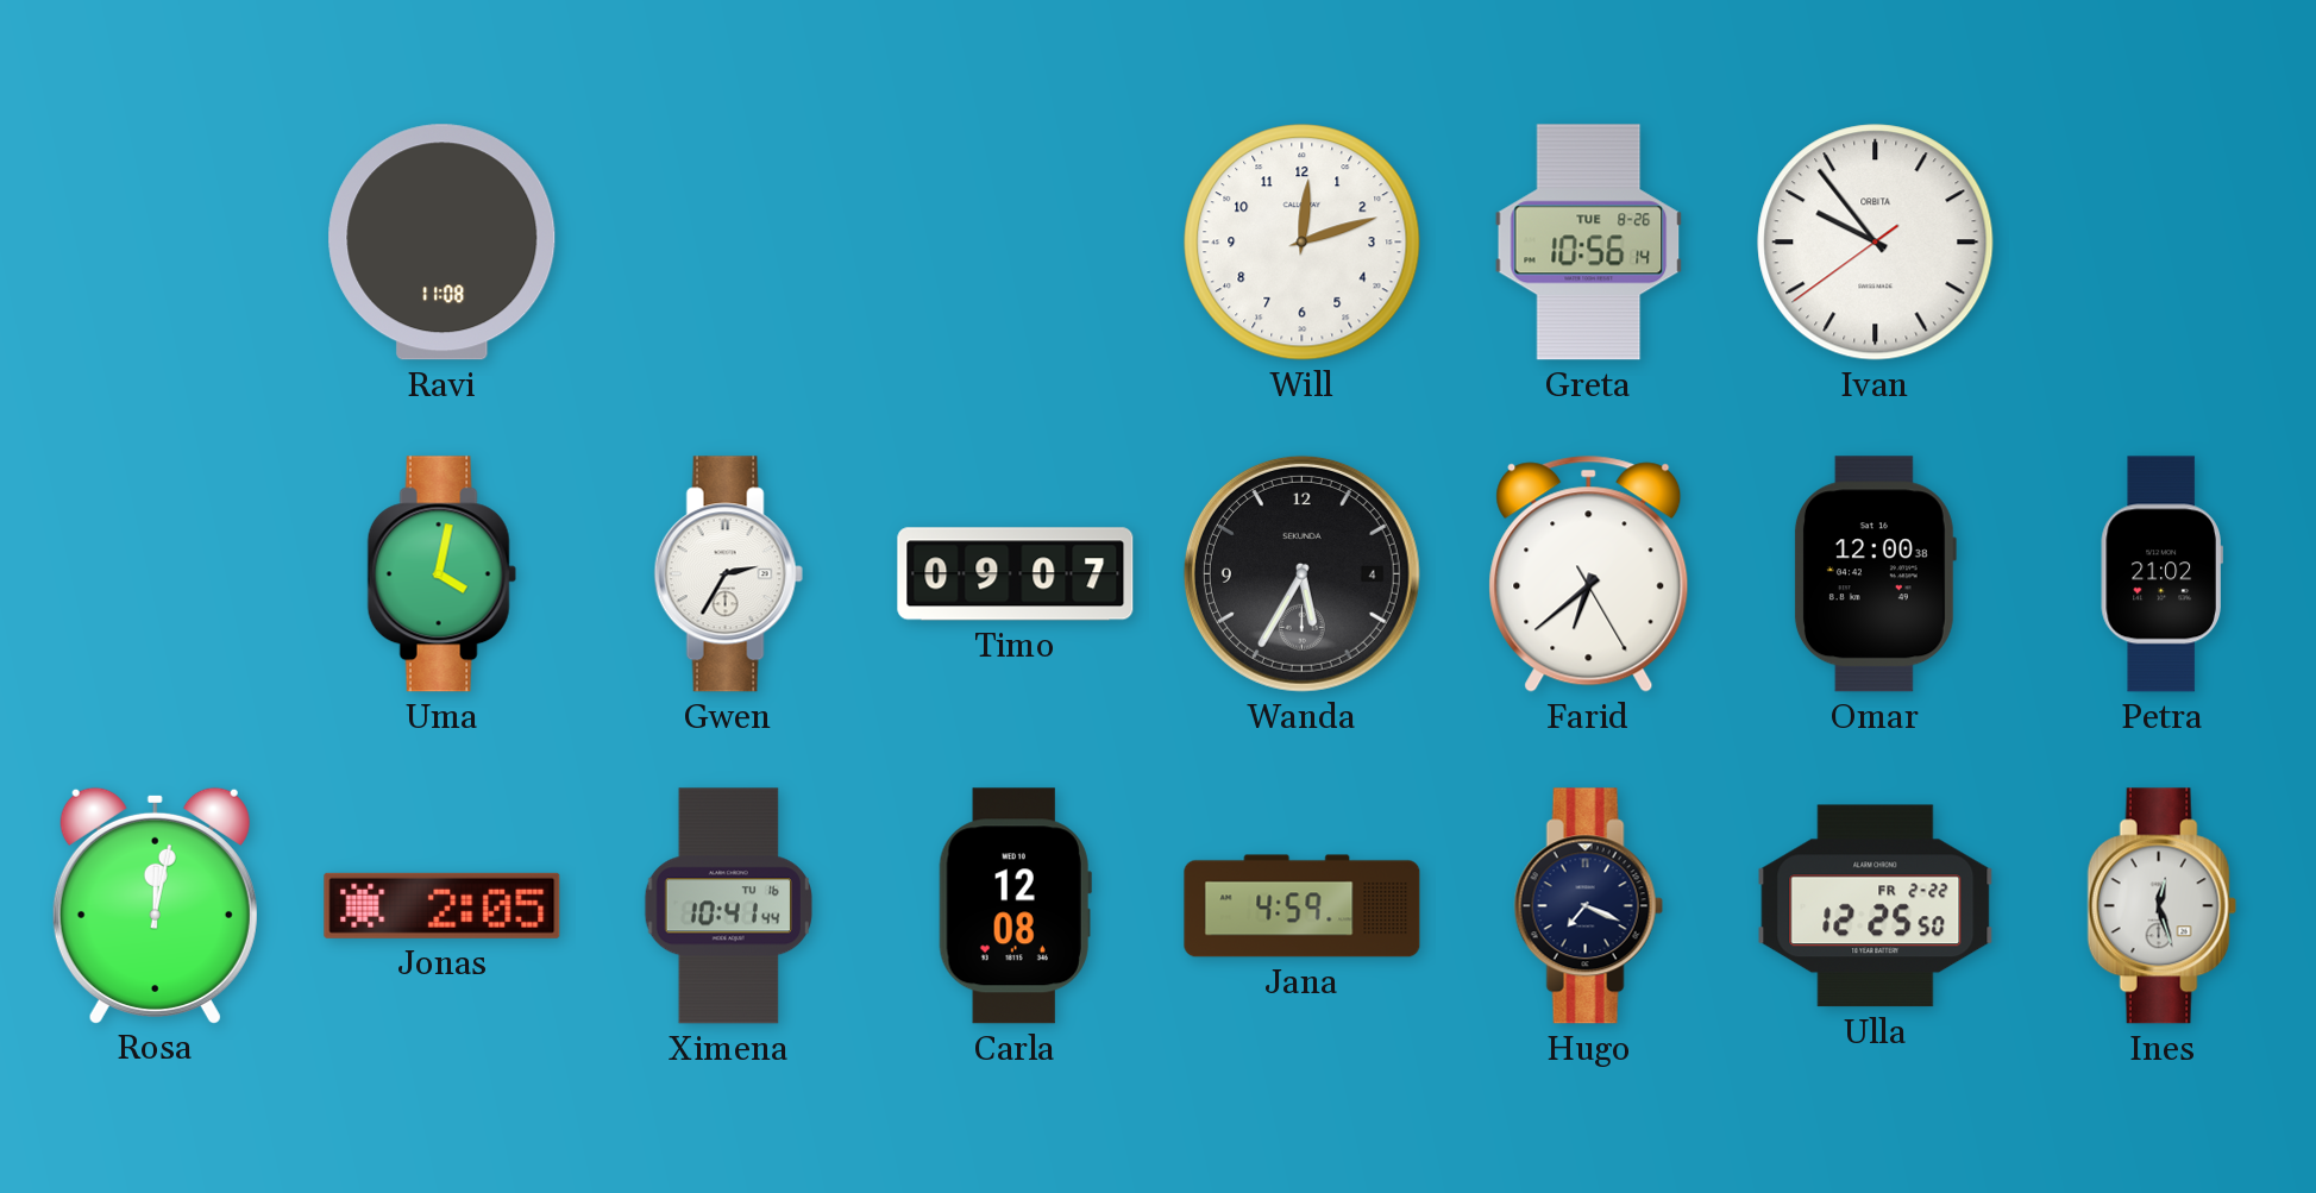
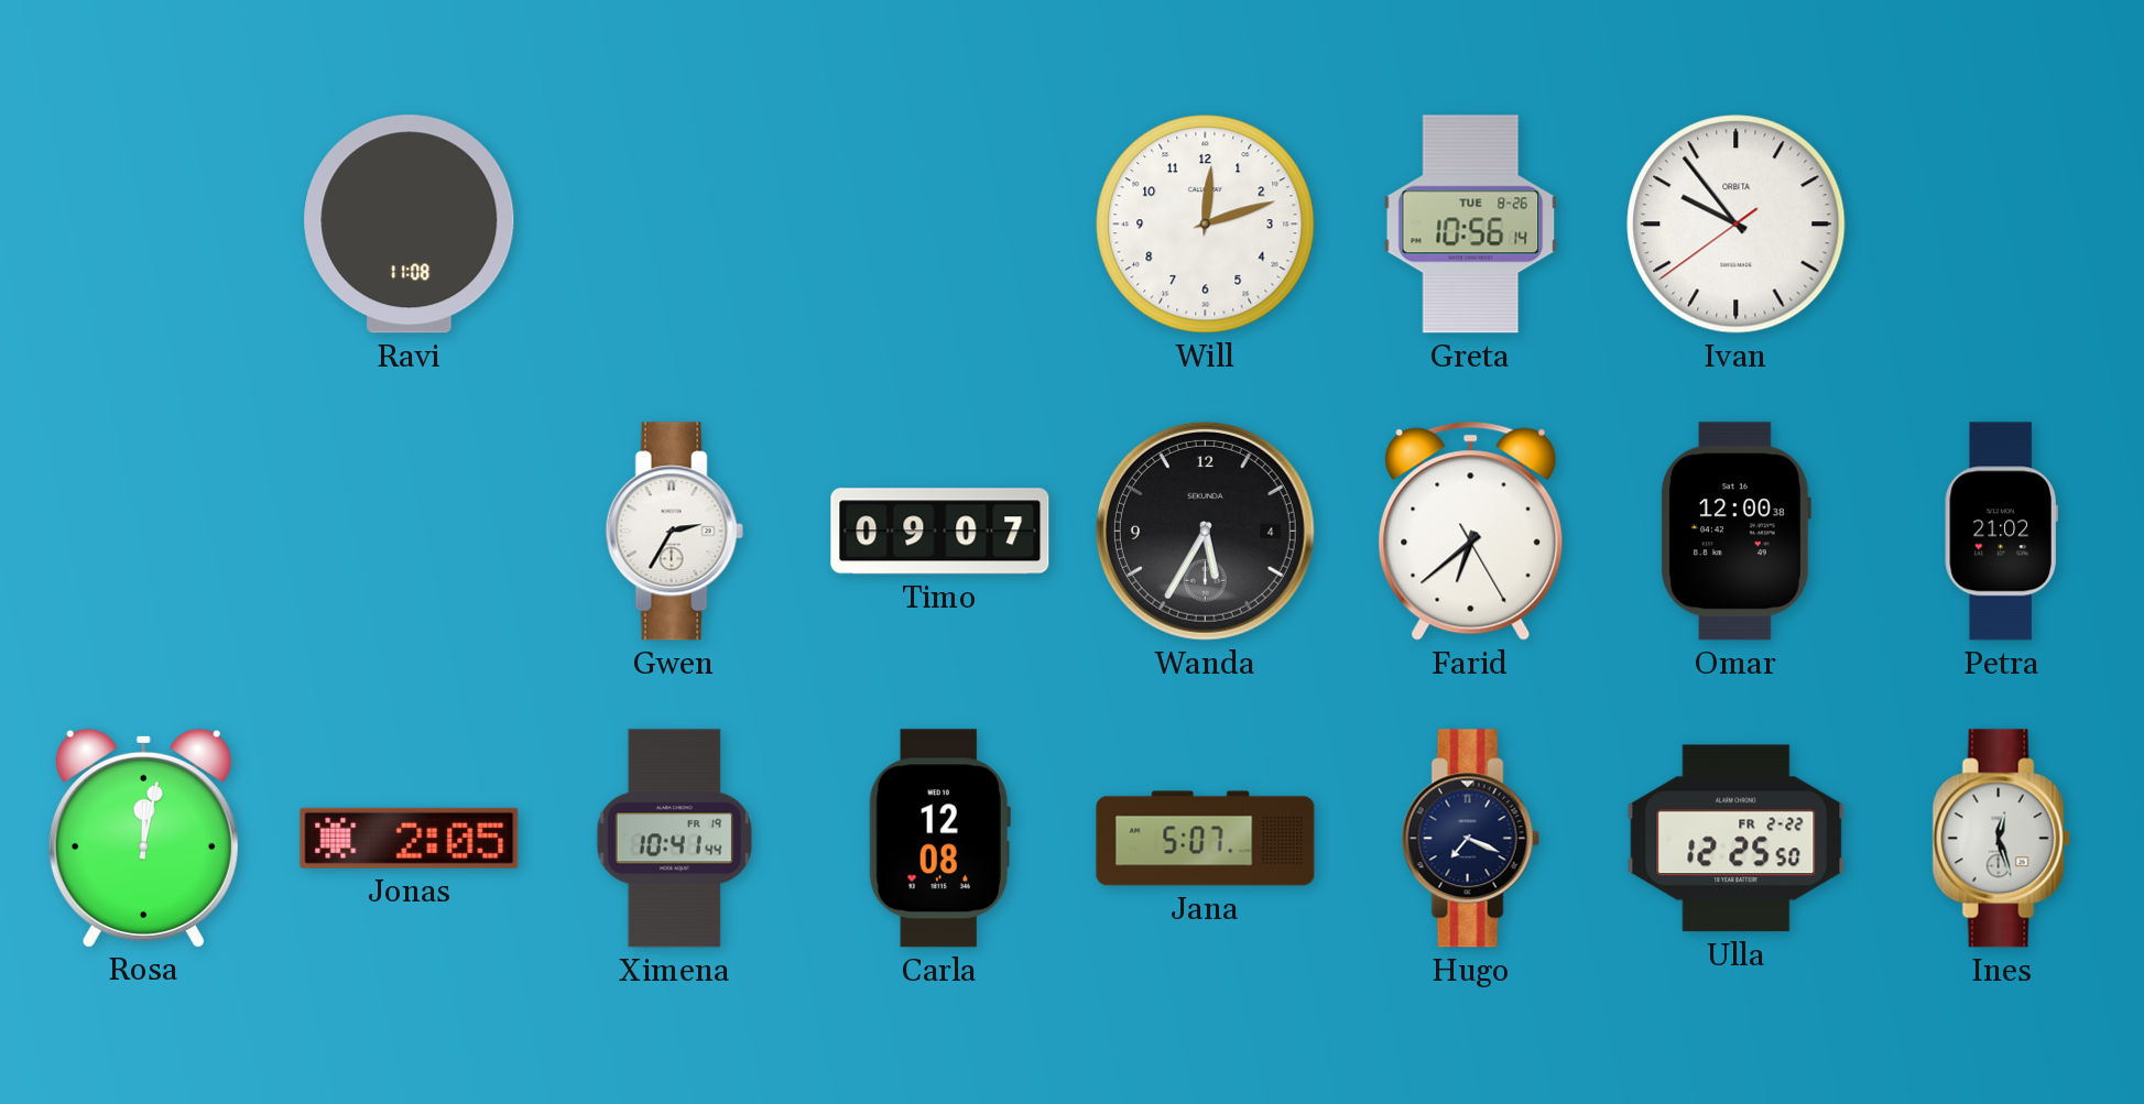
Uma: 4:02 -> none
Ximena date: TU 16 -> FR 19
Jana: 4:59 -> 5:07
